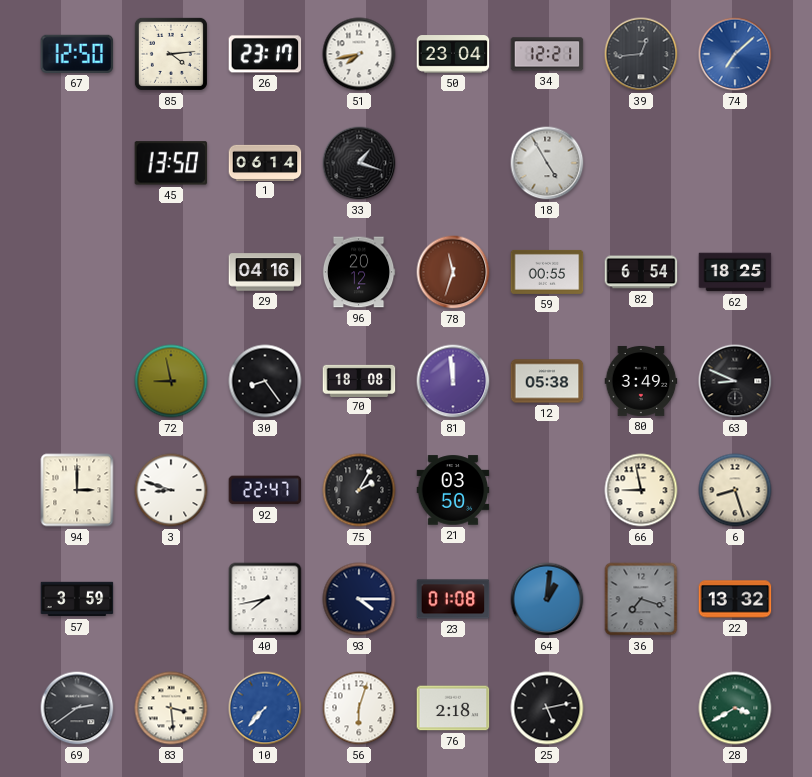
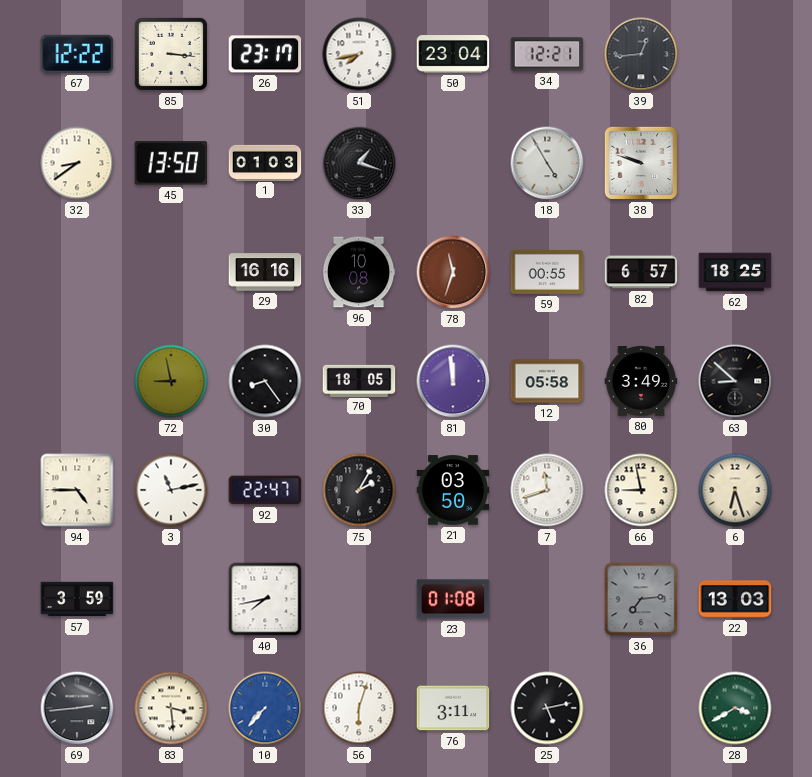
67: 12:50 -> 12:22
85: 4:14 -> 3:16
74: 7:08 -> none
32: none -> 8:39
1: 06:14 -> 01:03
38: none -> 9:48
29: 04:16 -> 16:16
96: 20:12 -> 10:08
82: 6:54 -> 6:57
70: 18:08 -> 18:05
12: 05:38 -> 05:58
63: 8:49 -> 8:52
94: 3:00 -> 4:45
3: 8:48 -> 11:13
7: none -> 11:42
6: 8:27 -> 6:27
93: 4:15 -> none
64: 1:01 -> none
36: 7:18 -> 7:14
22: 13:32 -> 13:03
69: 2:39 -> 2:44
76: 2:18 -> 3:11
